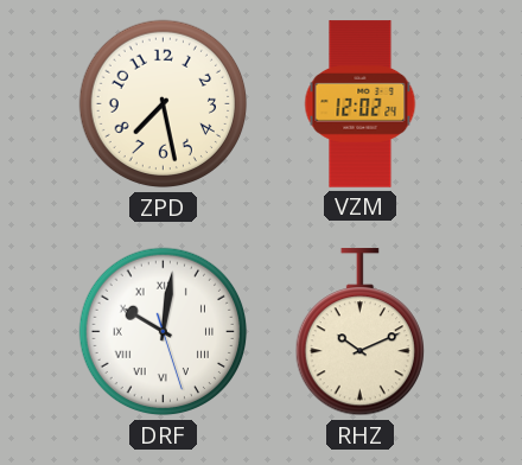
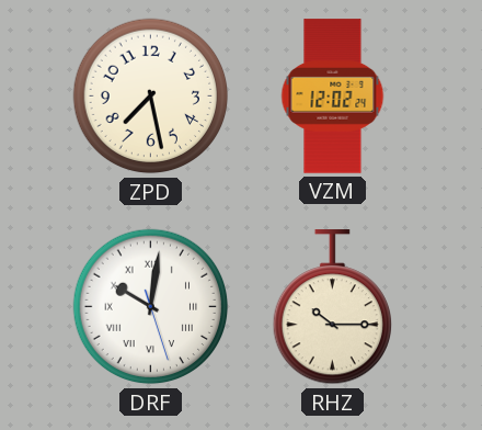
RHZ: 10:11 -> 10:15
